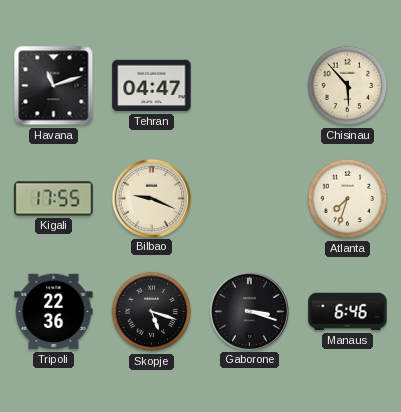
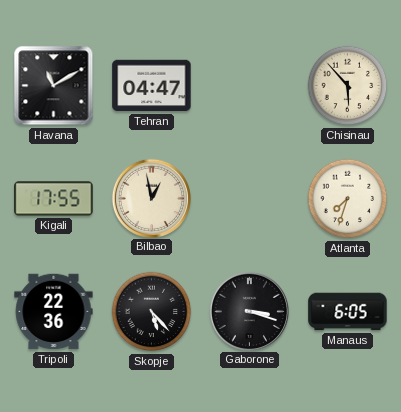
Havana: 11:12 -> 11:10
Bilbao: 9:19 -> 12:58
Skopje: 5:18 -> 5:23
Manaus: 6:46 -> 6:05
